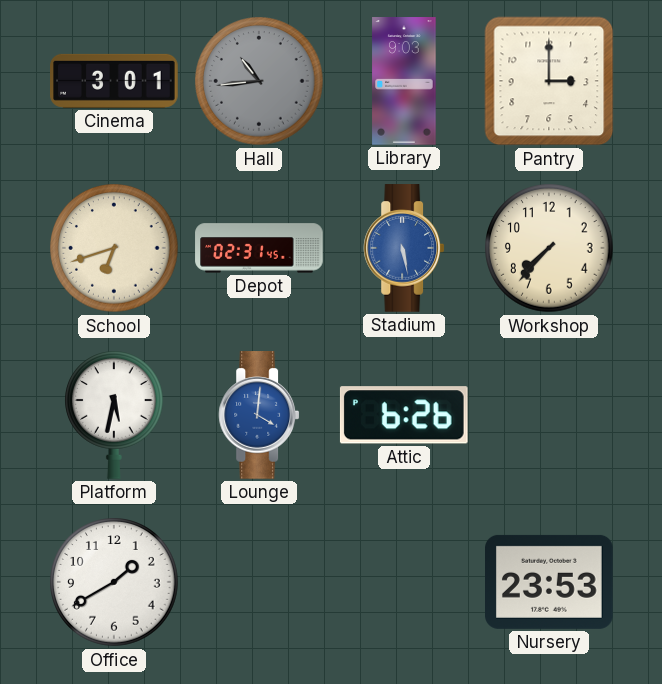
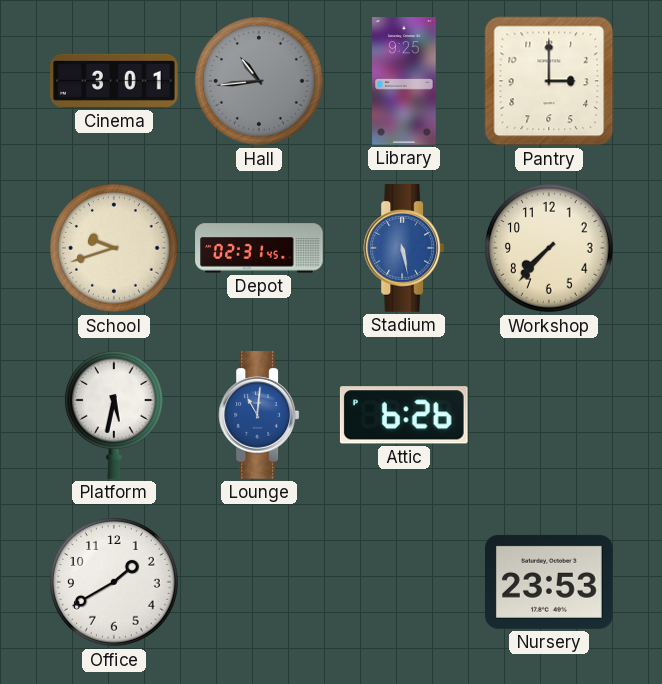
Library: 9:03 -> 9:25
School: 6:42 -> 9:42
Lounge: 4:01 -> 11:01
